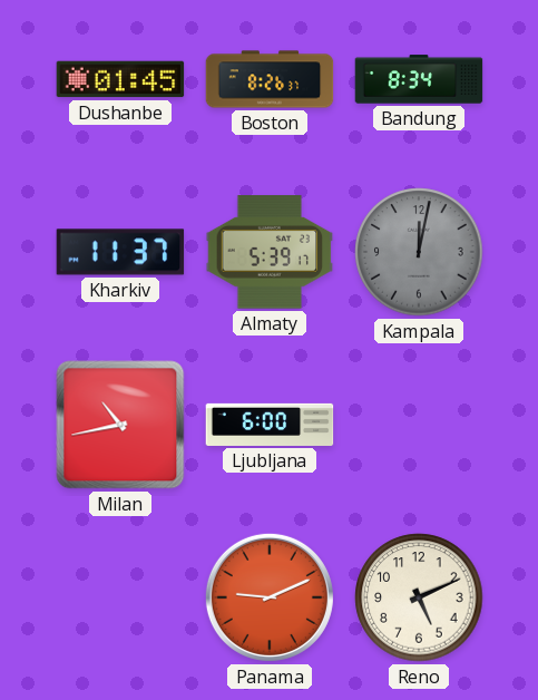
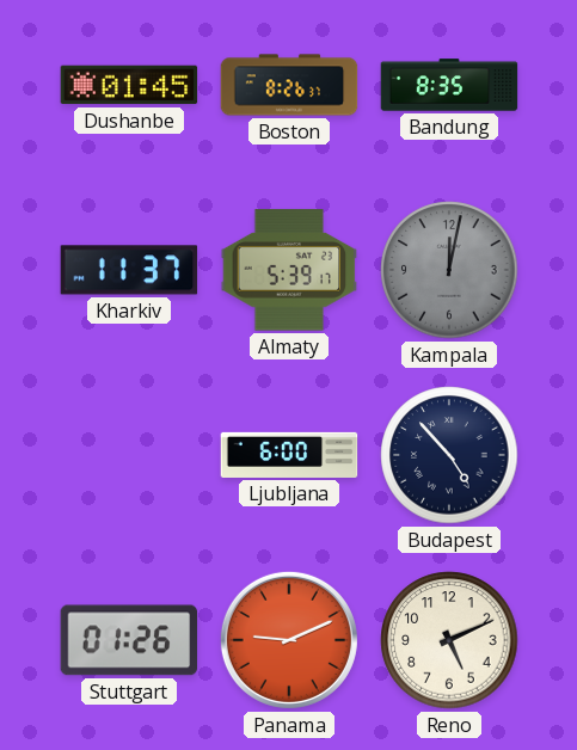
Bandung: 8:34 -> 8:35
Milan: 10:43 -> none
Budapest: none -> 4:53
Stuttgart: none -> 01:26
